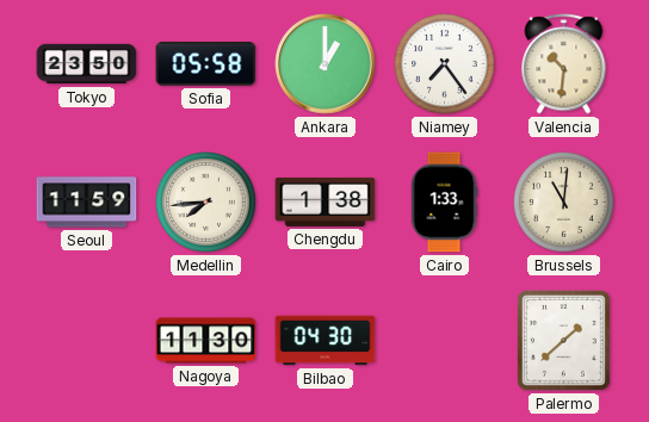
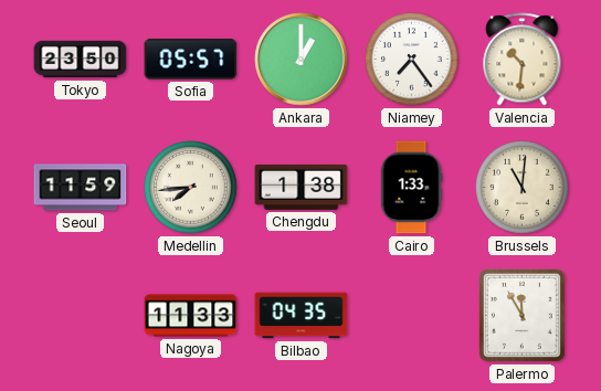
Sofia: 05:58 -> 05:57
Nagoya: 11:30 -> 11:33
Bilbao: 04:30 -> 04:35
Palermo: 1:38 -> 11:55
